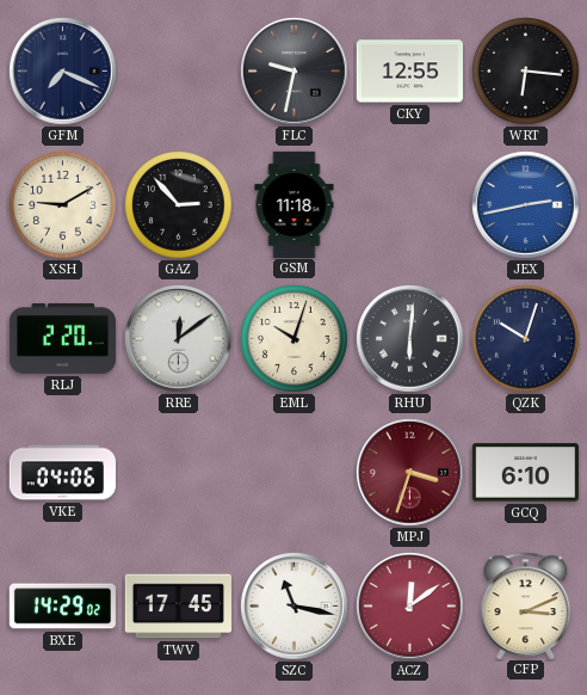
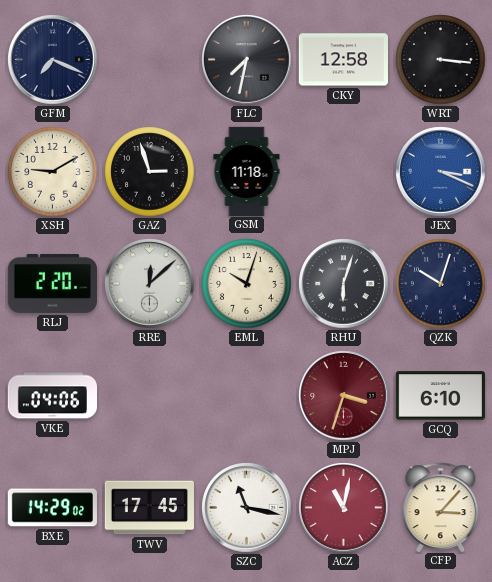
FLC: 9:32 -> 7:32
CKY: 12:55 -> 12:58
WRT: 6:16 -> 3:16
GAZ: 2:53 -> 2:57
JEX: 2:43 -> 3:19
RRE: 12:09 -> 12:08
RHU: 6:01 -> 6:03
ACZ: 12:09 -> 11:02
CFP: 3:11 -> 3:07
